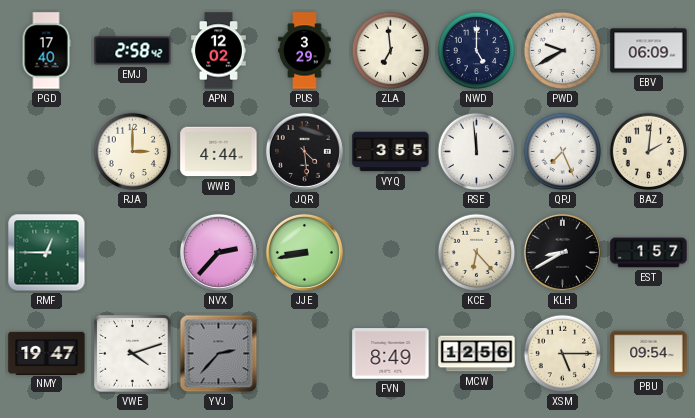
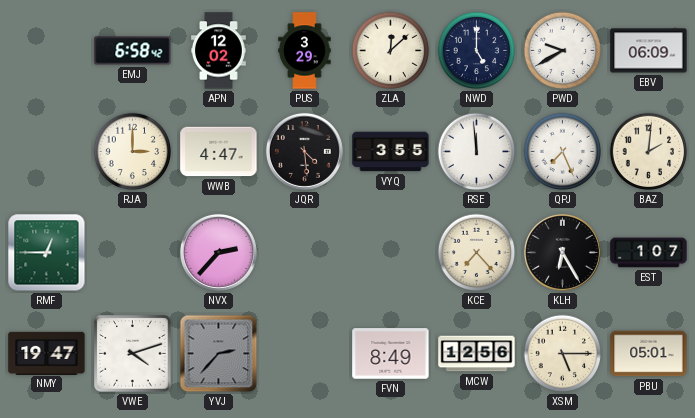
PGD: 17:40 -> none
EMJ: 2:58 -> 6:58
ZLA: 6:59 -> 12:08
WWB: 4:44 -> 4:47
JJE: 8:43 -> none
KCE: 6:23 -> 7:23
KLH: 8:40 -> 6:25
EST: 1:57 -> 1:07
PBU: 09:54 -> 05:01
